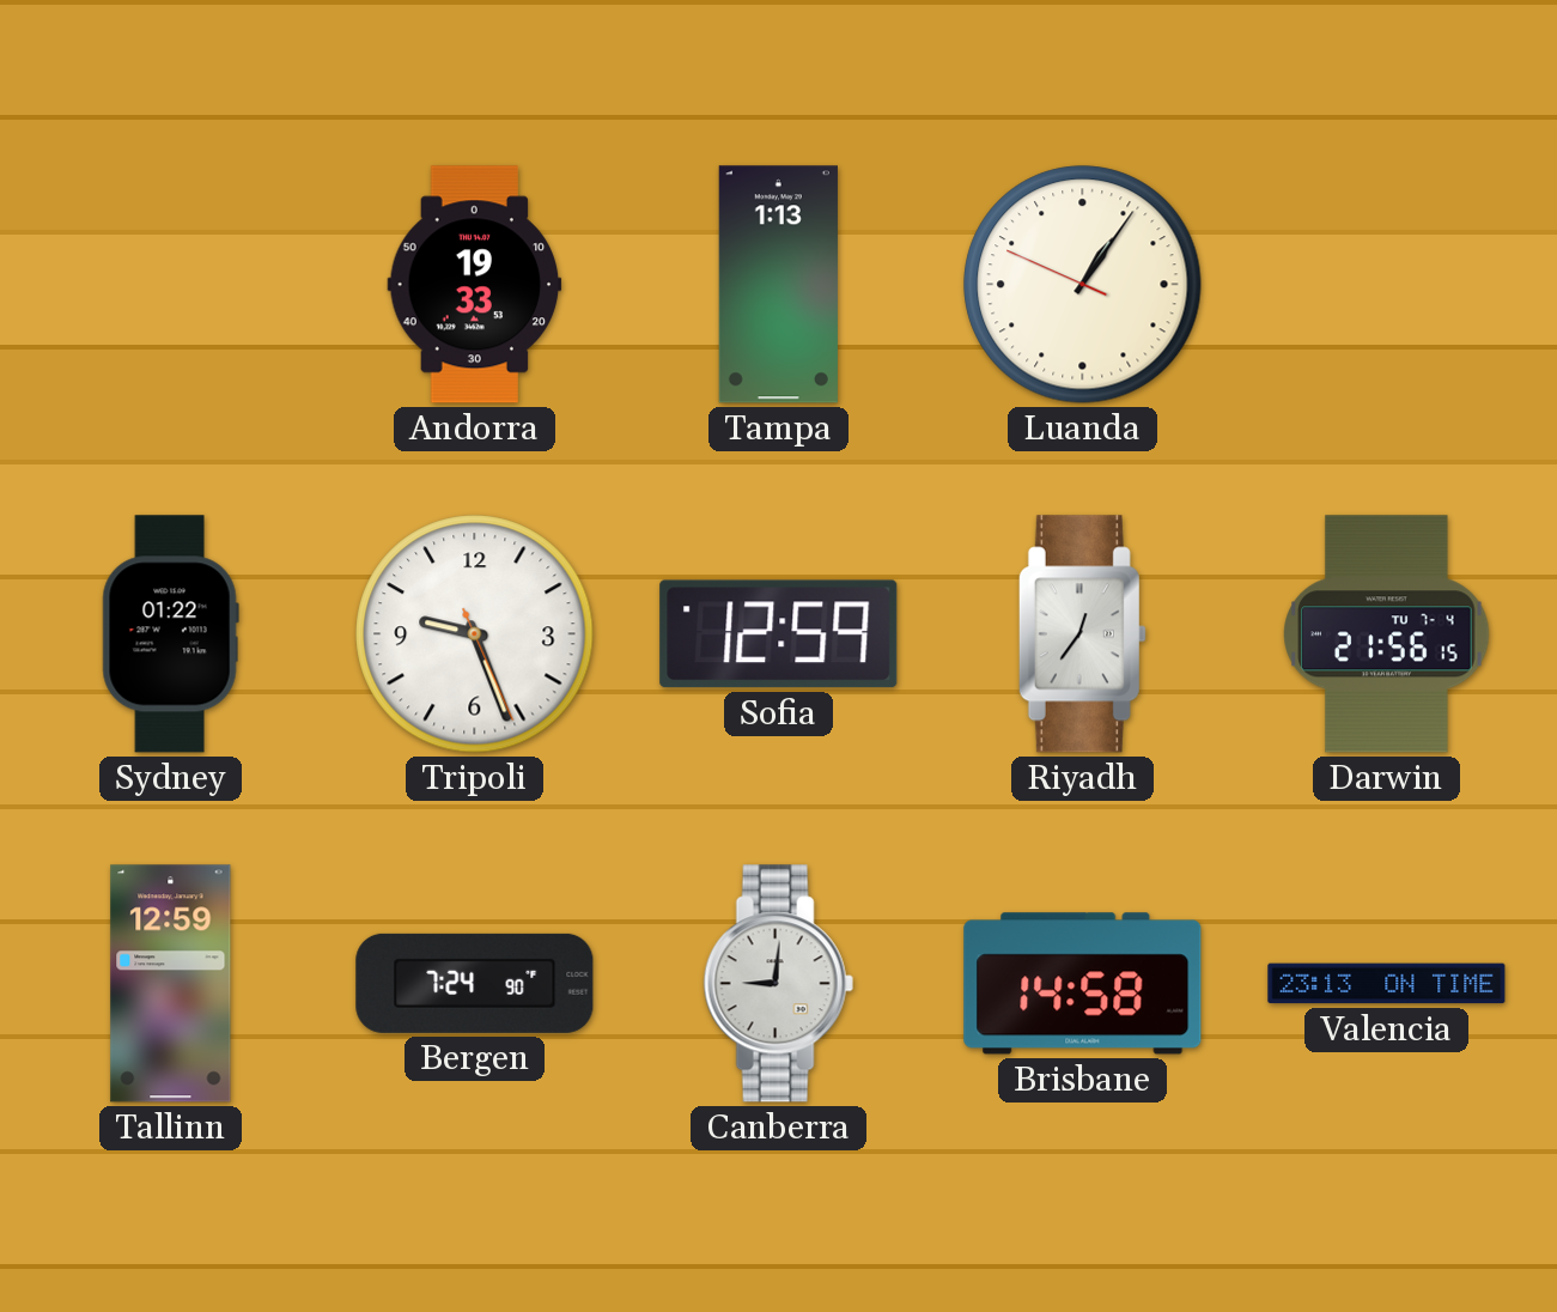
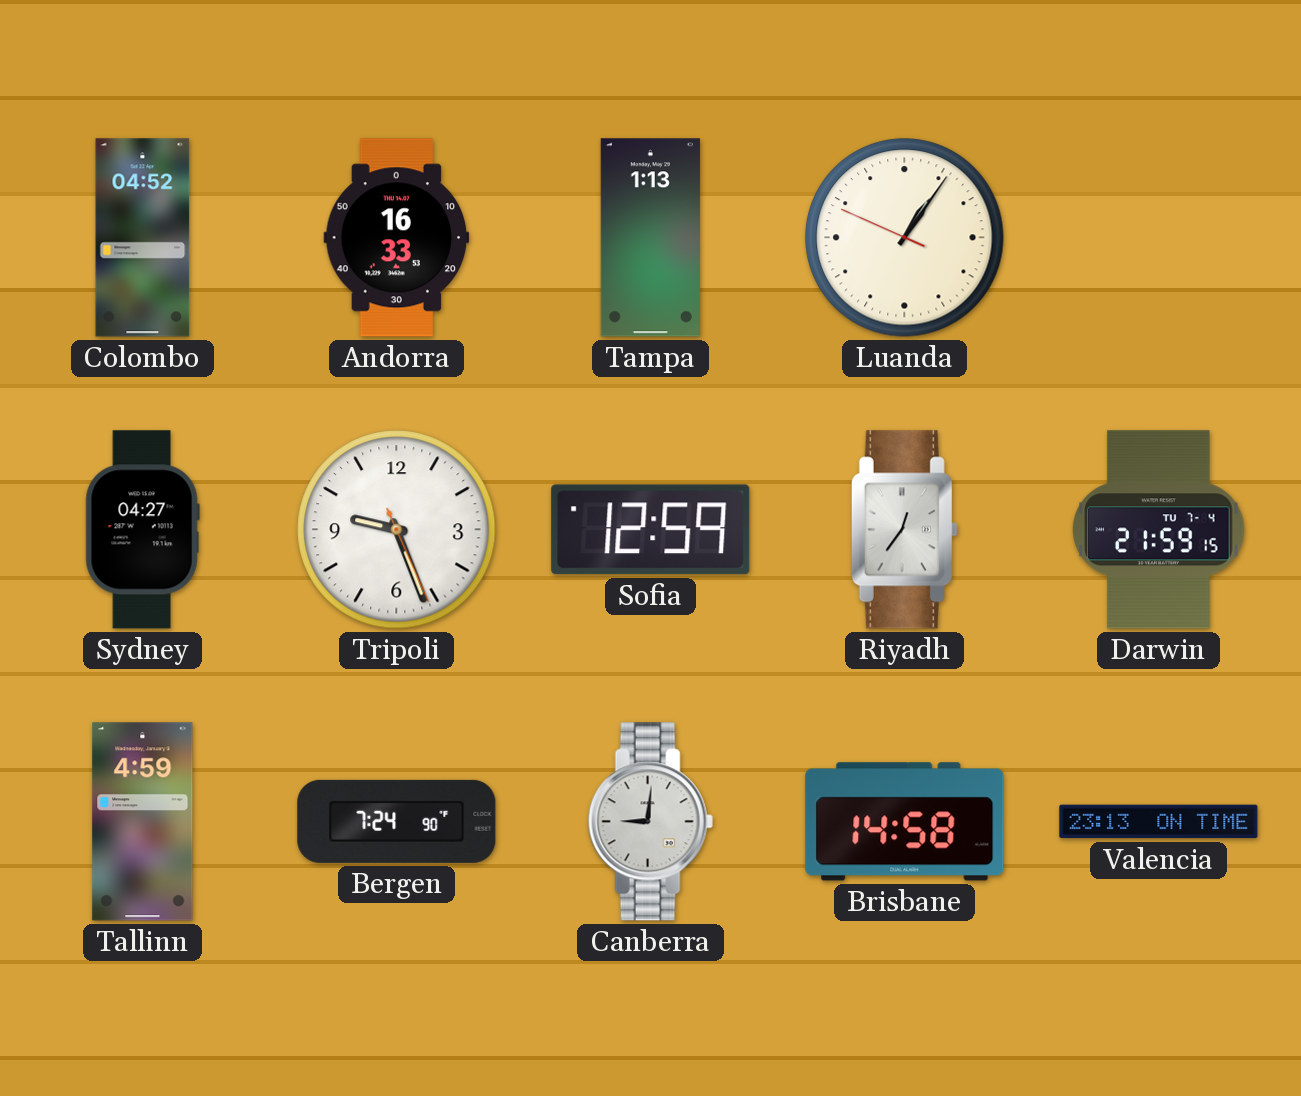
Colombo: none -> 04:52
Andorra: 19:33 -> 16:33
Sydney: 01:22 -> 04:27
Darwin: 21:56 -> 21:59
Tallinn: 12:59 -> 4:59
